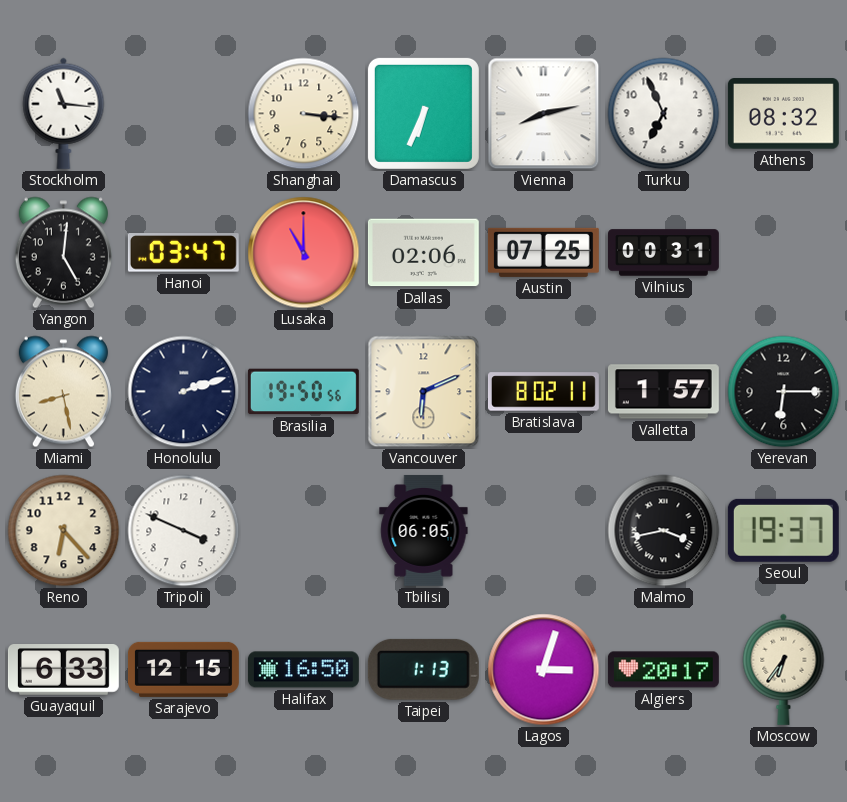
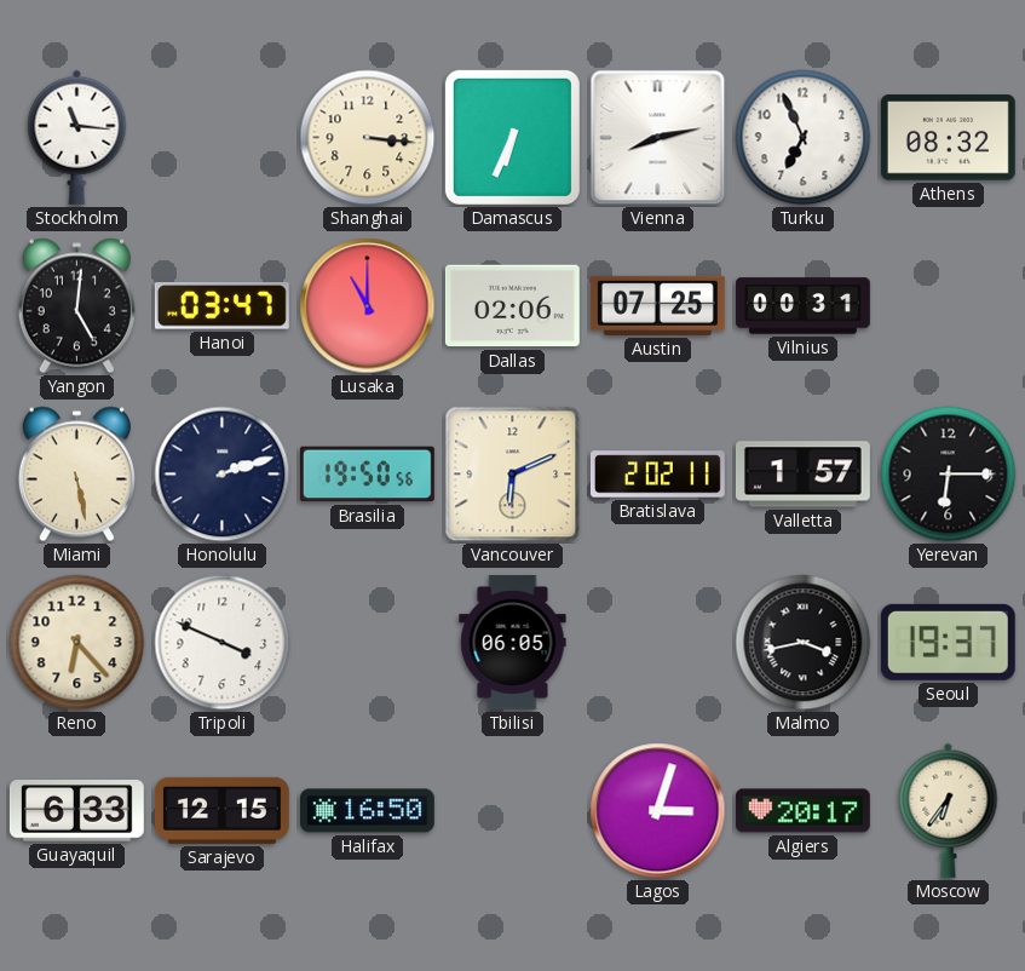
Miami: 8:28 -> 5:28
Bratislava: 8:02 -> 2:02
Taipei: 1:13 -> none
